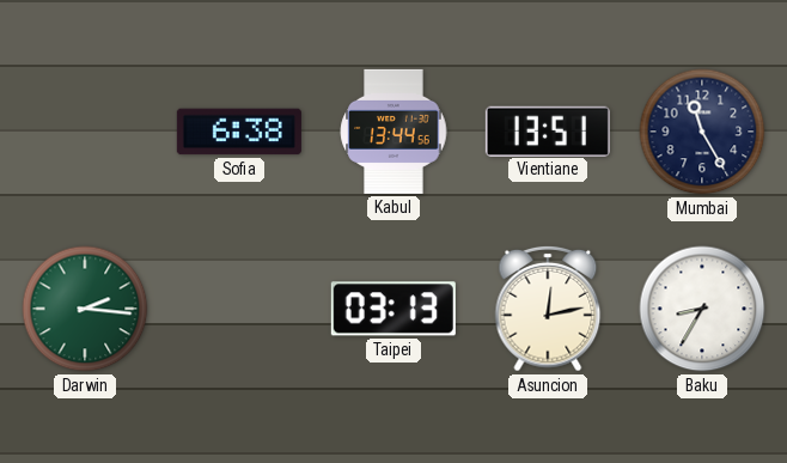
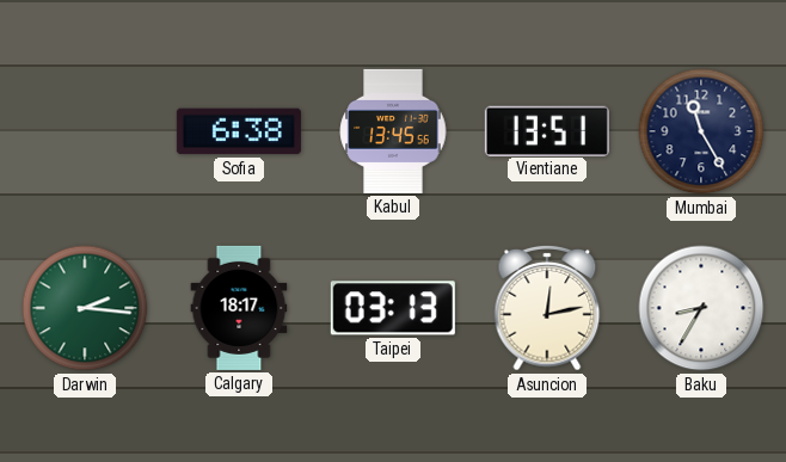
Kabul: 13:44 -> 13:45
Calgary: none -> 18:17
